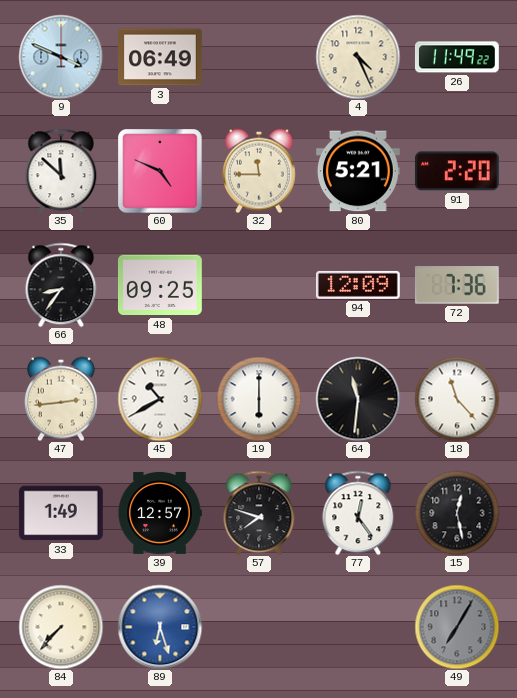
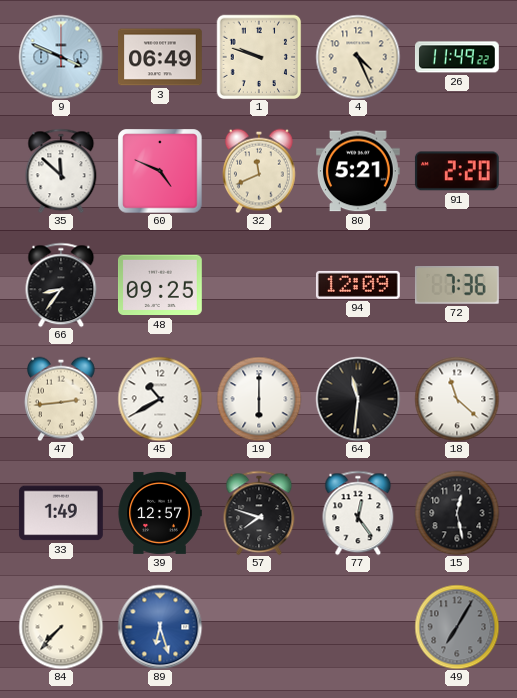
1: none -> 9:48
32: 11:45 -> 11:41
18: 11:23 -> 11:22
